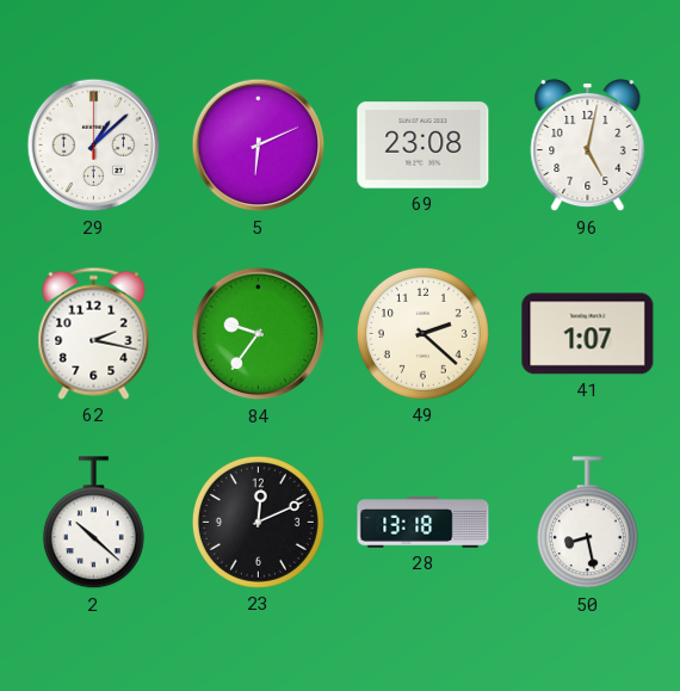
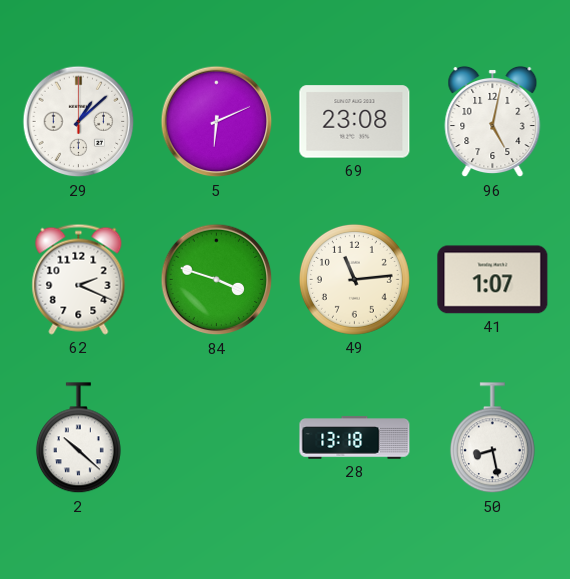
62: 2:17 -> 2:19
84: 9:36 -> 3:48
49: 2:22 -> 11:14
23: 12:11 -> none
